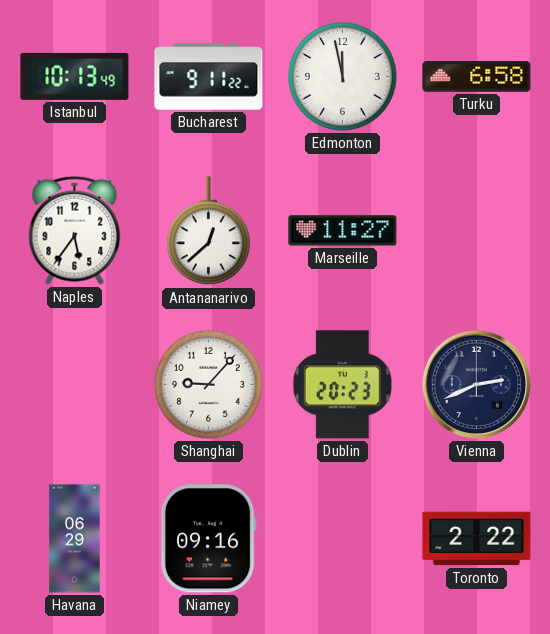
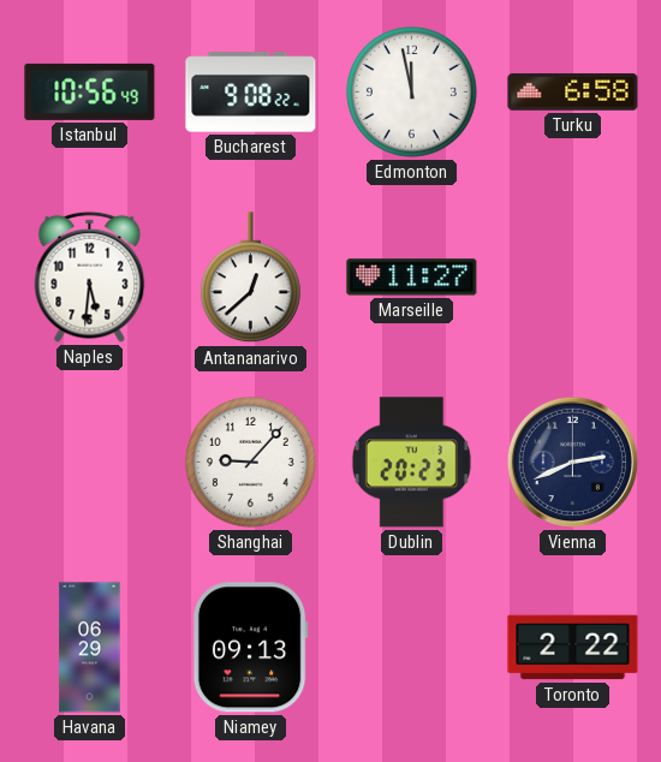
Istanbul: 10:13 -> 10:56
Bucharest: 9:11 -> 9:08
Naples: 5:36 -> 5:31
Niamey: 09:16 -> 09:13
